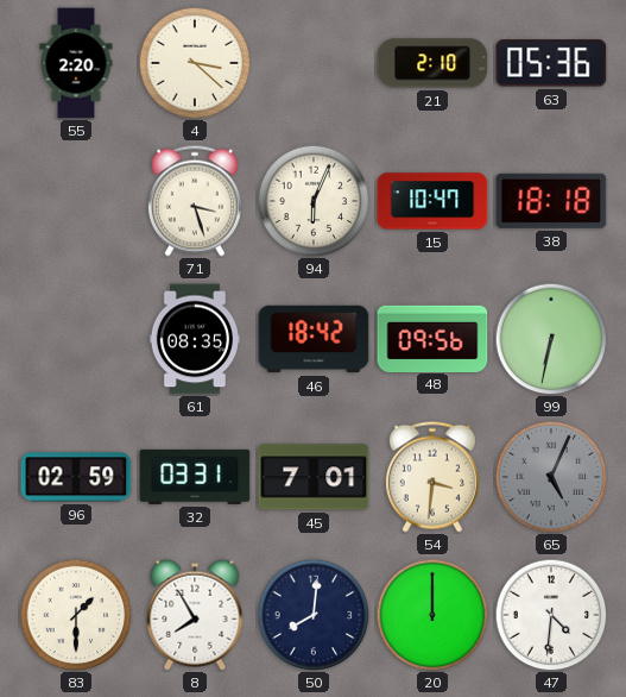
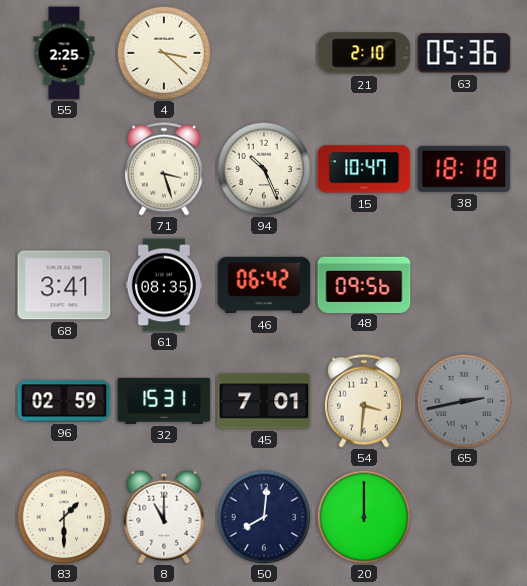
55: 2:20 -> 2:25
94: 6:04 -> 10:26
68: none -> 3:41
46: 18:42 -> 06:42
99: 6:32 -> none
32: 03:31 -> 15:31
65: 5:04 -> 2:43
8: 7:55 -> 11:00
47: 4:31 -> none
